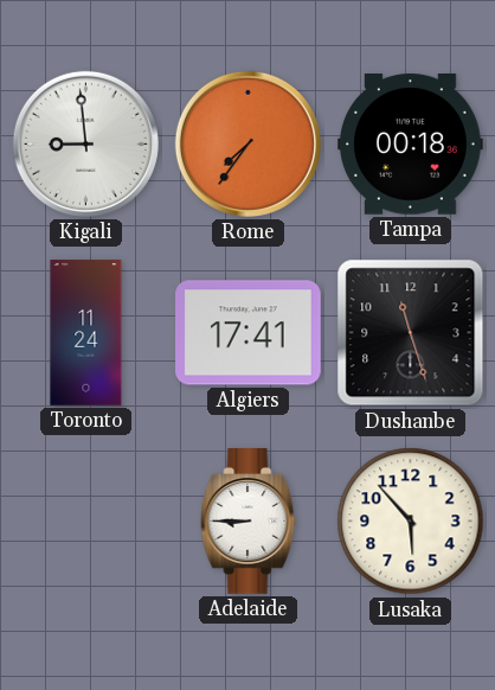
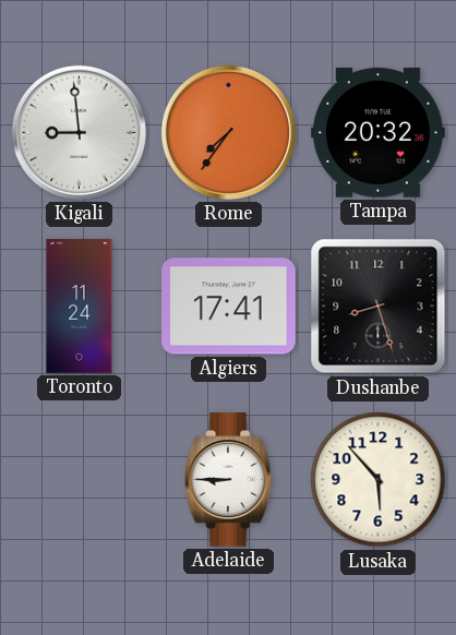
Tampa: 00:18 -> 20:32
Dushanbe: 11:27 -> 8:27
